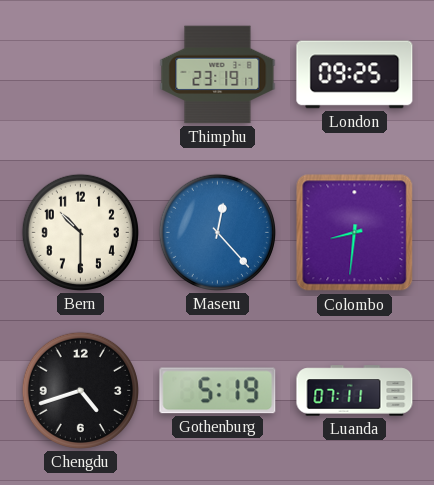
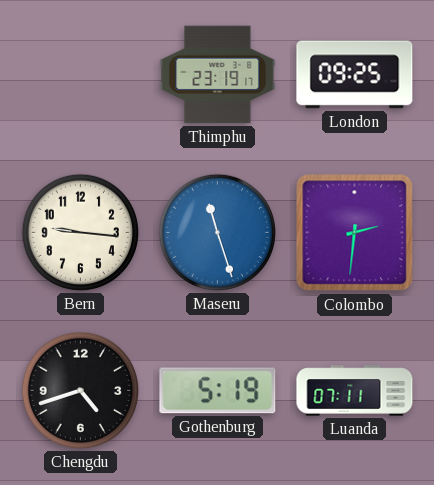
Bern: 10:30 -> 9:16
Maseru: 12:23 -> 11:27
Colombo: 8:31 -> 2:31
